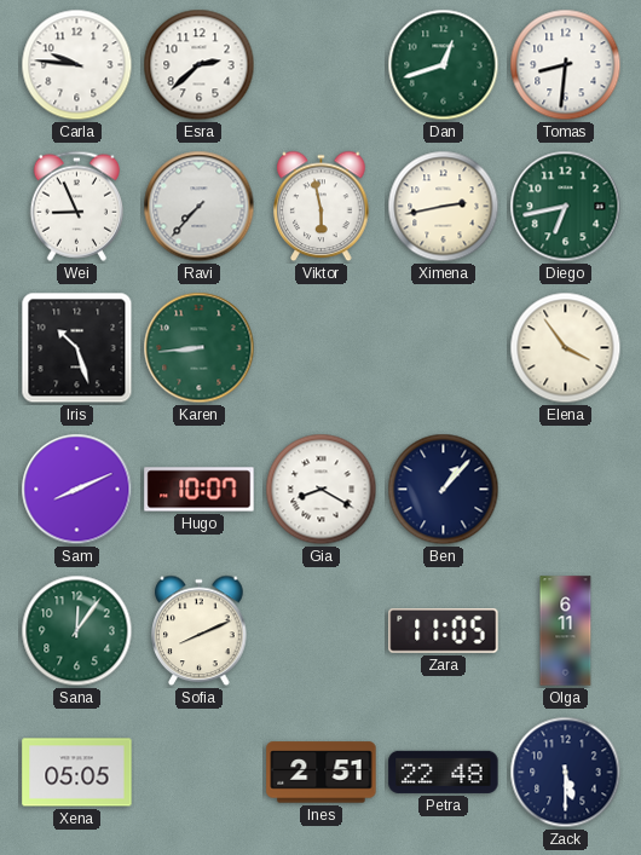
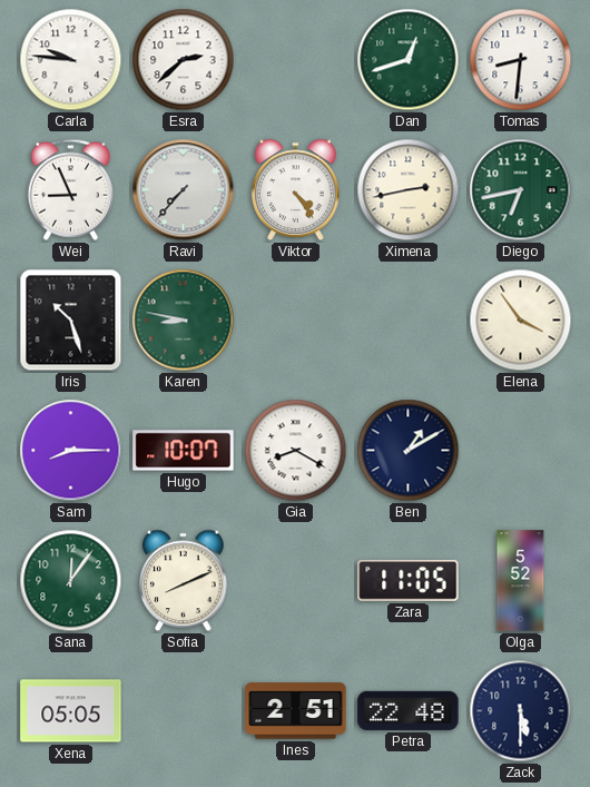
Viktor: 5:58 -> 4:24
Karen: 8:44 -> 8:47
Sam: 8:11 -> 8:15
Ben: 1:07 -> 1:10
Olga: 6:11 -> 5:52
